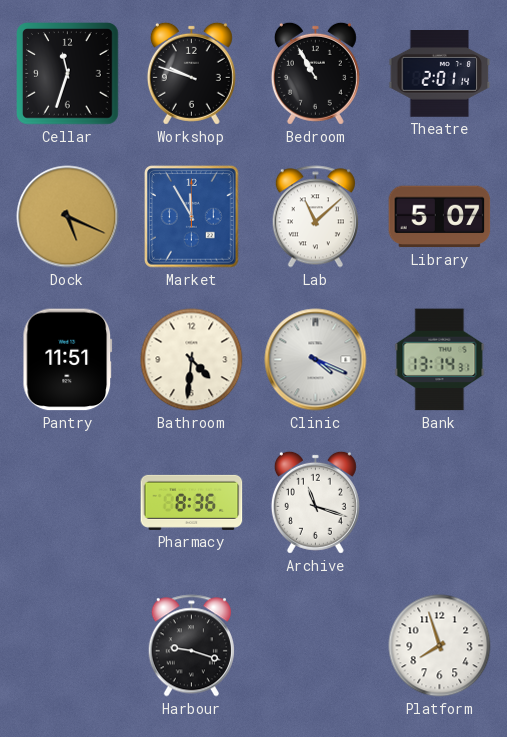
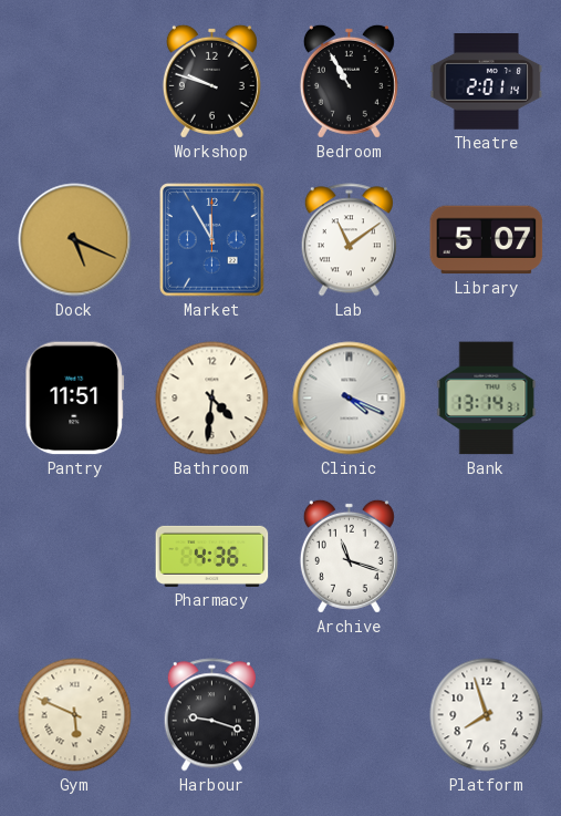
Cellar: 11:33 -> none
Lab: 11:08 -> 11:09
Pharmacy: 8:36 -> 4:36
Gym: none -> 5:49
